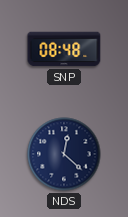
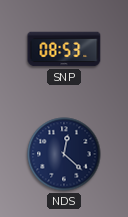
SNP: 08:48 -> 08:53
